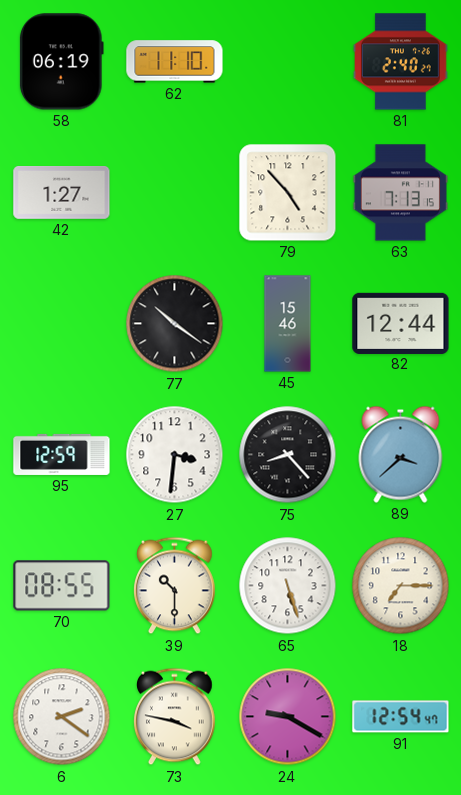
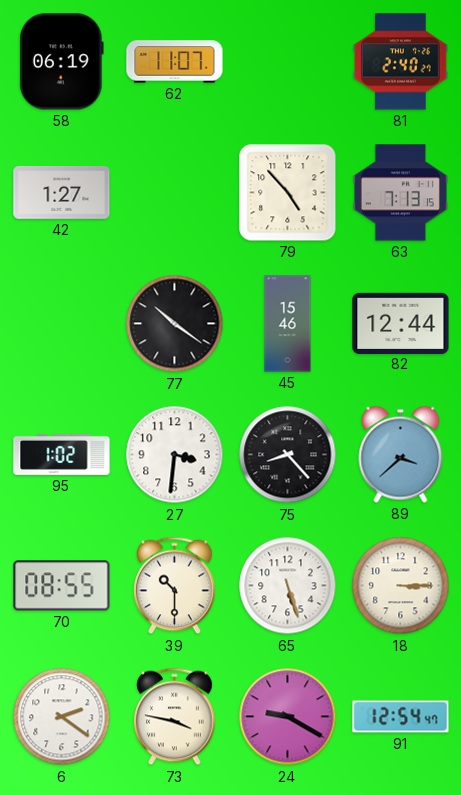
62: 11:10 -> 11:07
95: 12:59 -> 1:02
18: 7:15 -> 3:15
